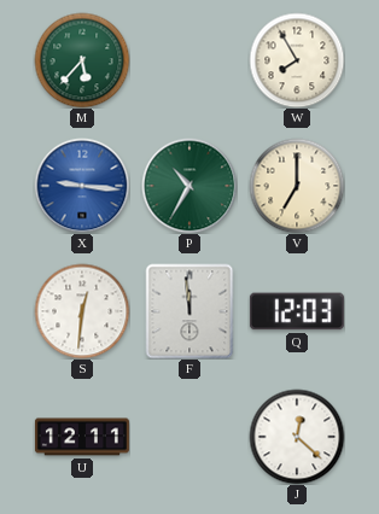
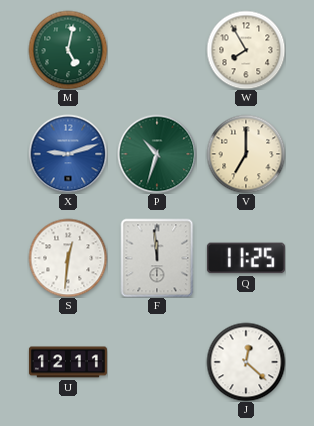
M: 5:37 -> 5:02
X: 9:16 -> 9:12
P: 10:35 -> 10:33
Q: 12:03 -> 11:25
